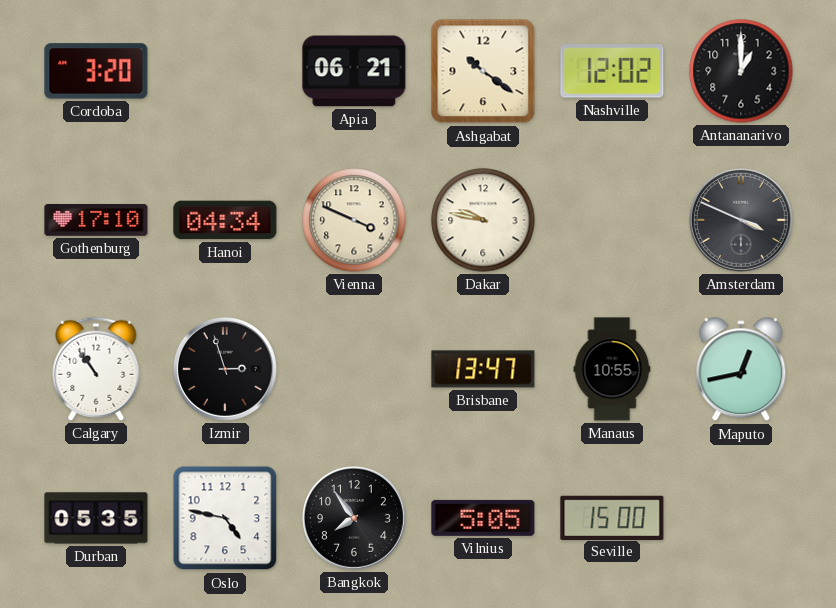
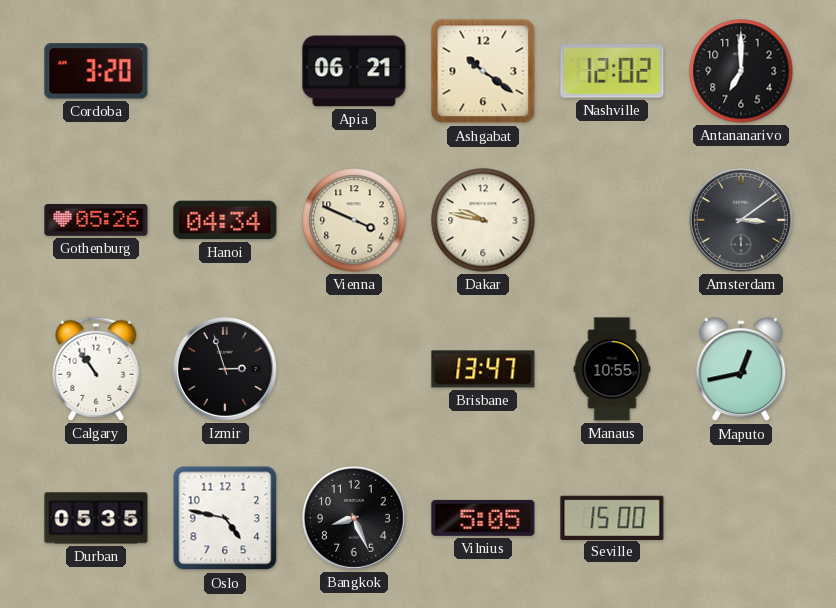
Antananarivo: 1:00 -> 7:00
Gothenburg: 17:10 -> 05:26
Amsterdam: 3:49 -> 3:09
Bangkok: 7:54 -> 8:26
